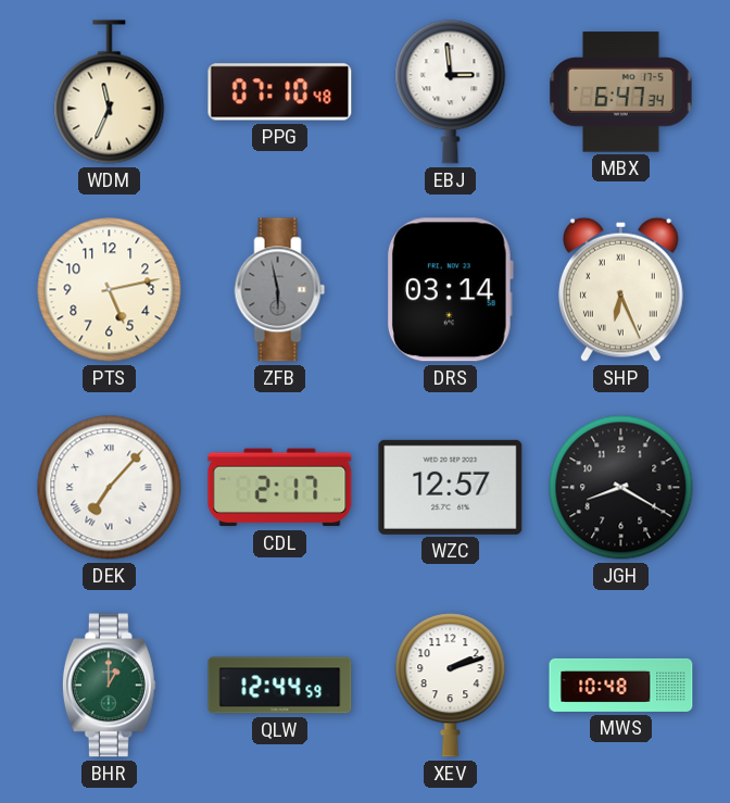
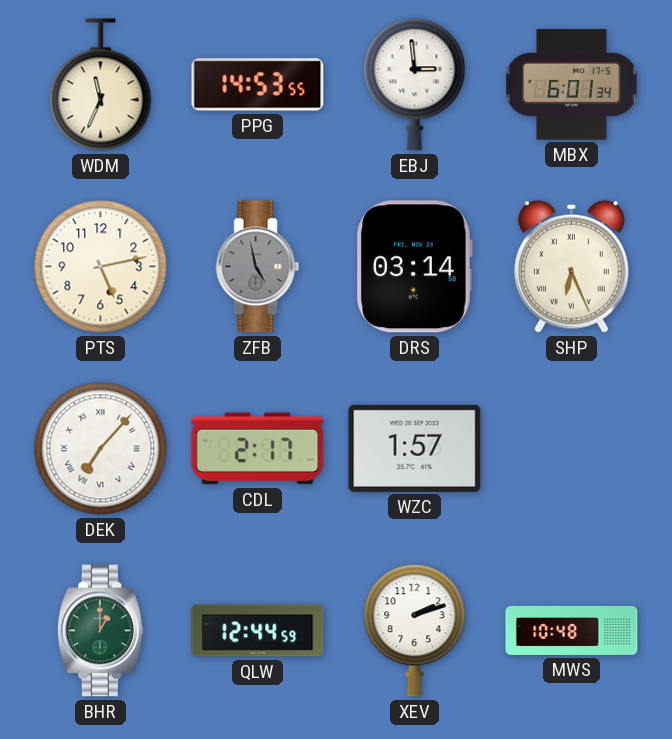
PPG: 07:10 -> 14:53
MBX: 6:47 -> 6:01
ZFB: 5:58 -> 4:58
WZC: 12:57 -> 1:57
JGH: 8:20 -> none
